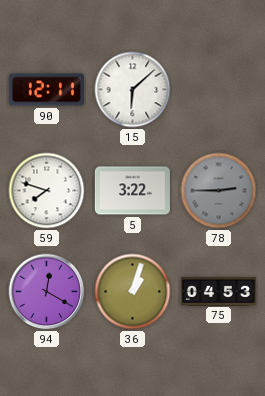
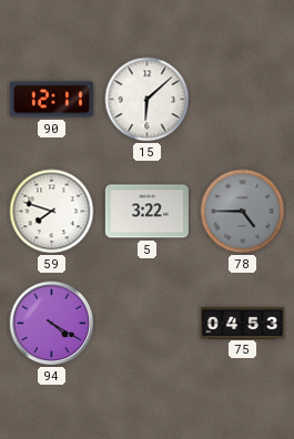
78: 2:45 -> 4:45
94: 12:20 -> 4:20
36: 1:03 -> none
